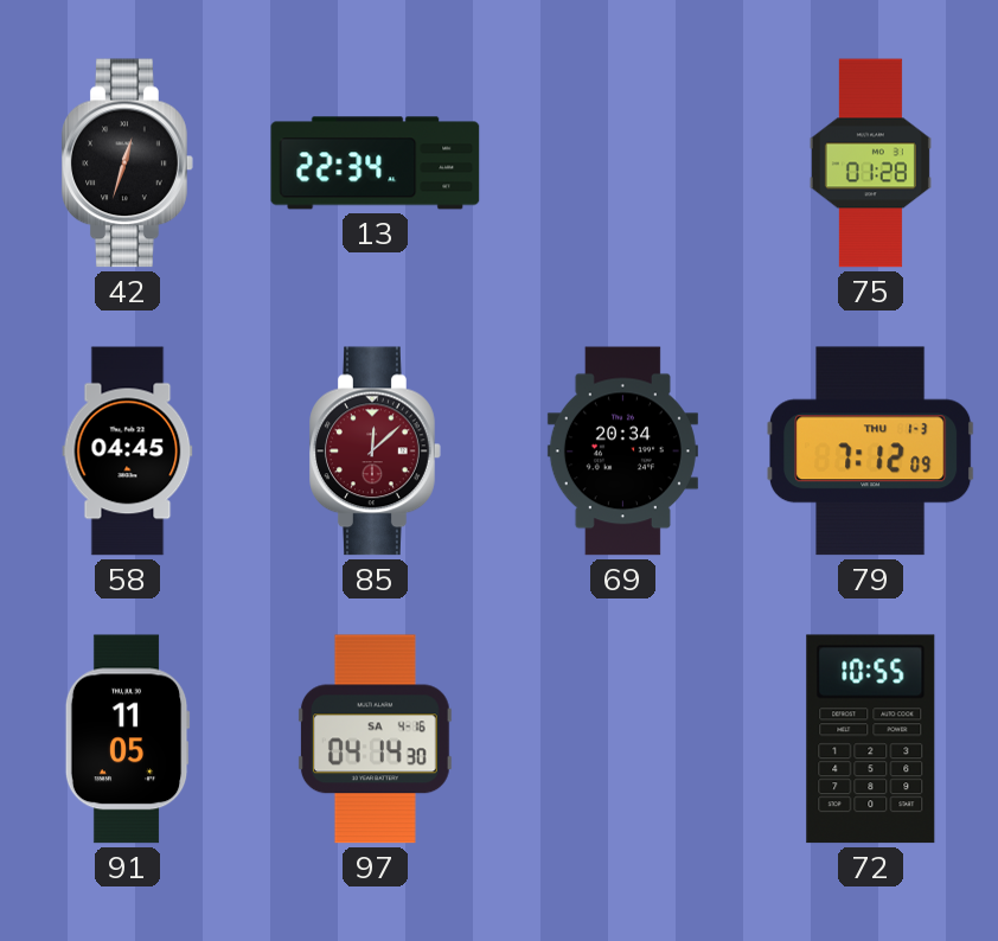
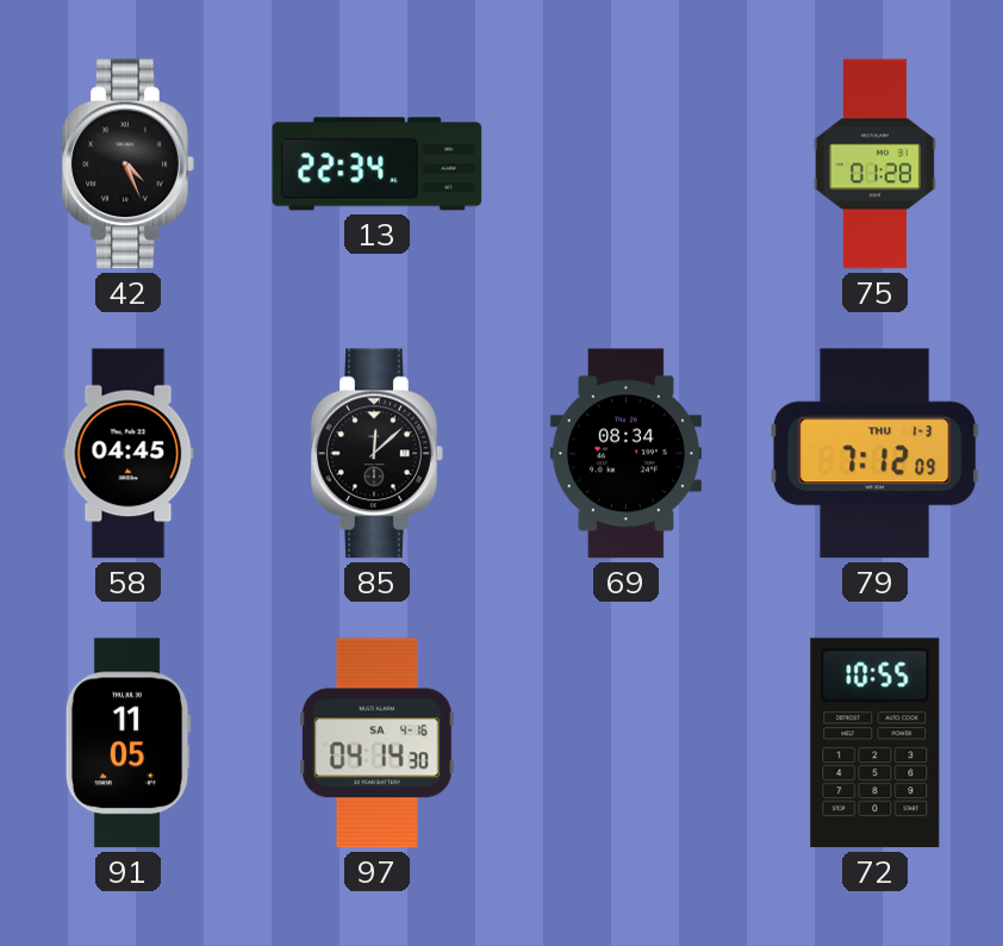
42: 12:33 -> 4:26
85 dial: burgundy -> black
69: 20:34 -> 08:34
